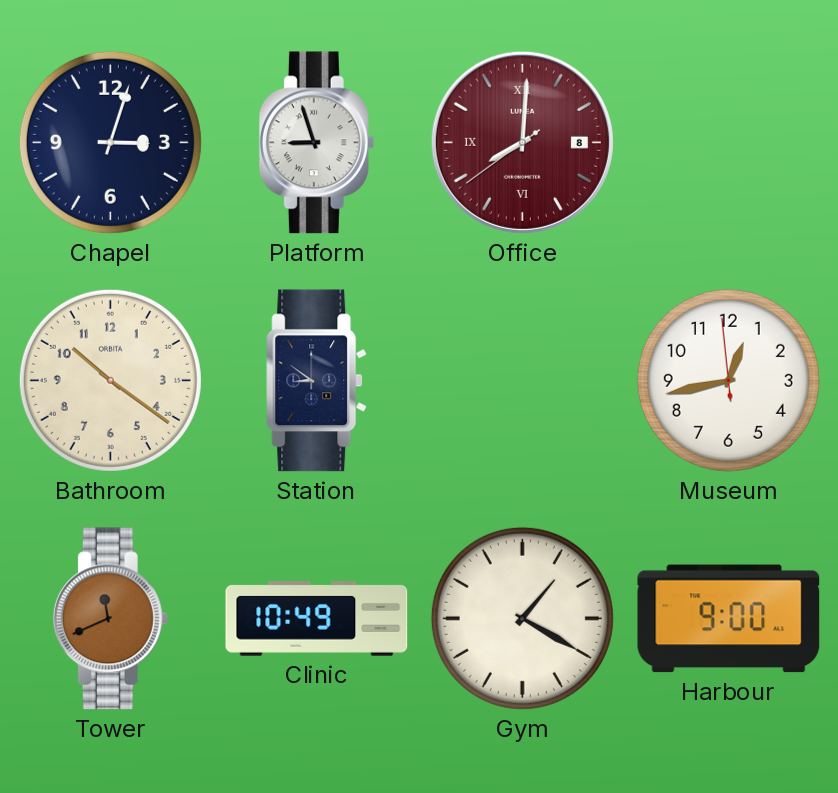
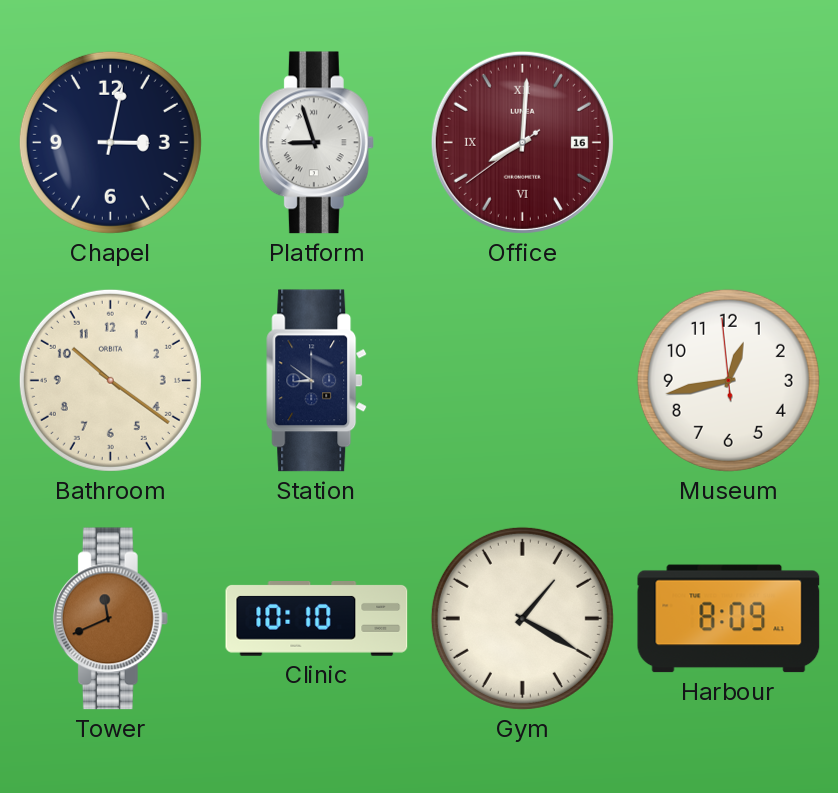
Chapel: 3:03 -> 3:02
Office date: 8 -> 16
Clinic: 10:49 -> 10:10
Harbour: 9:00 -> 8:09
